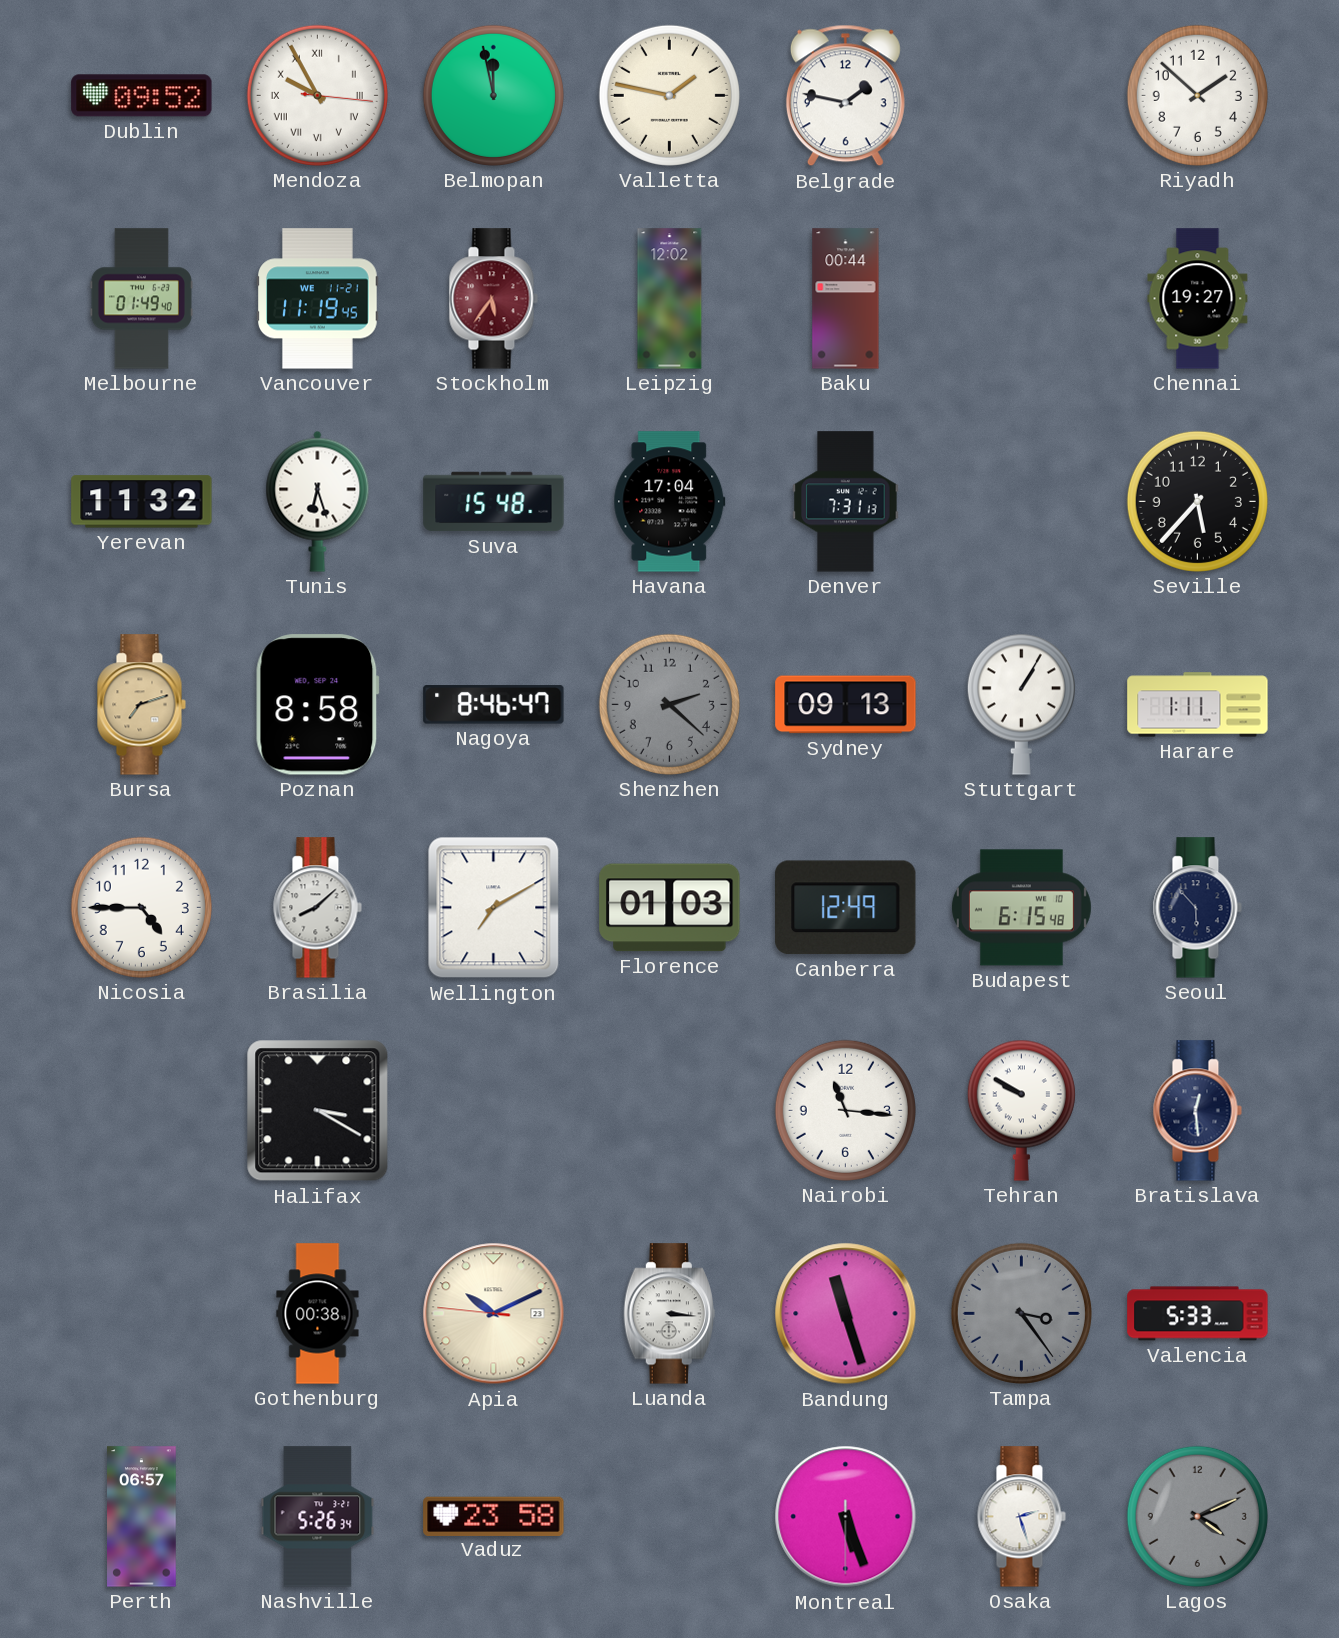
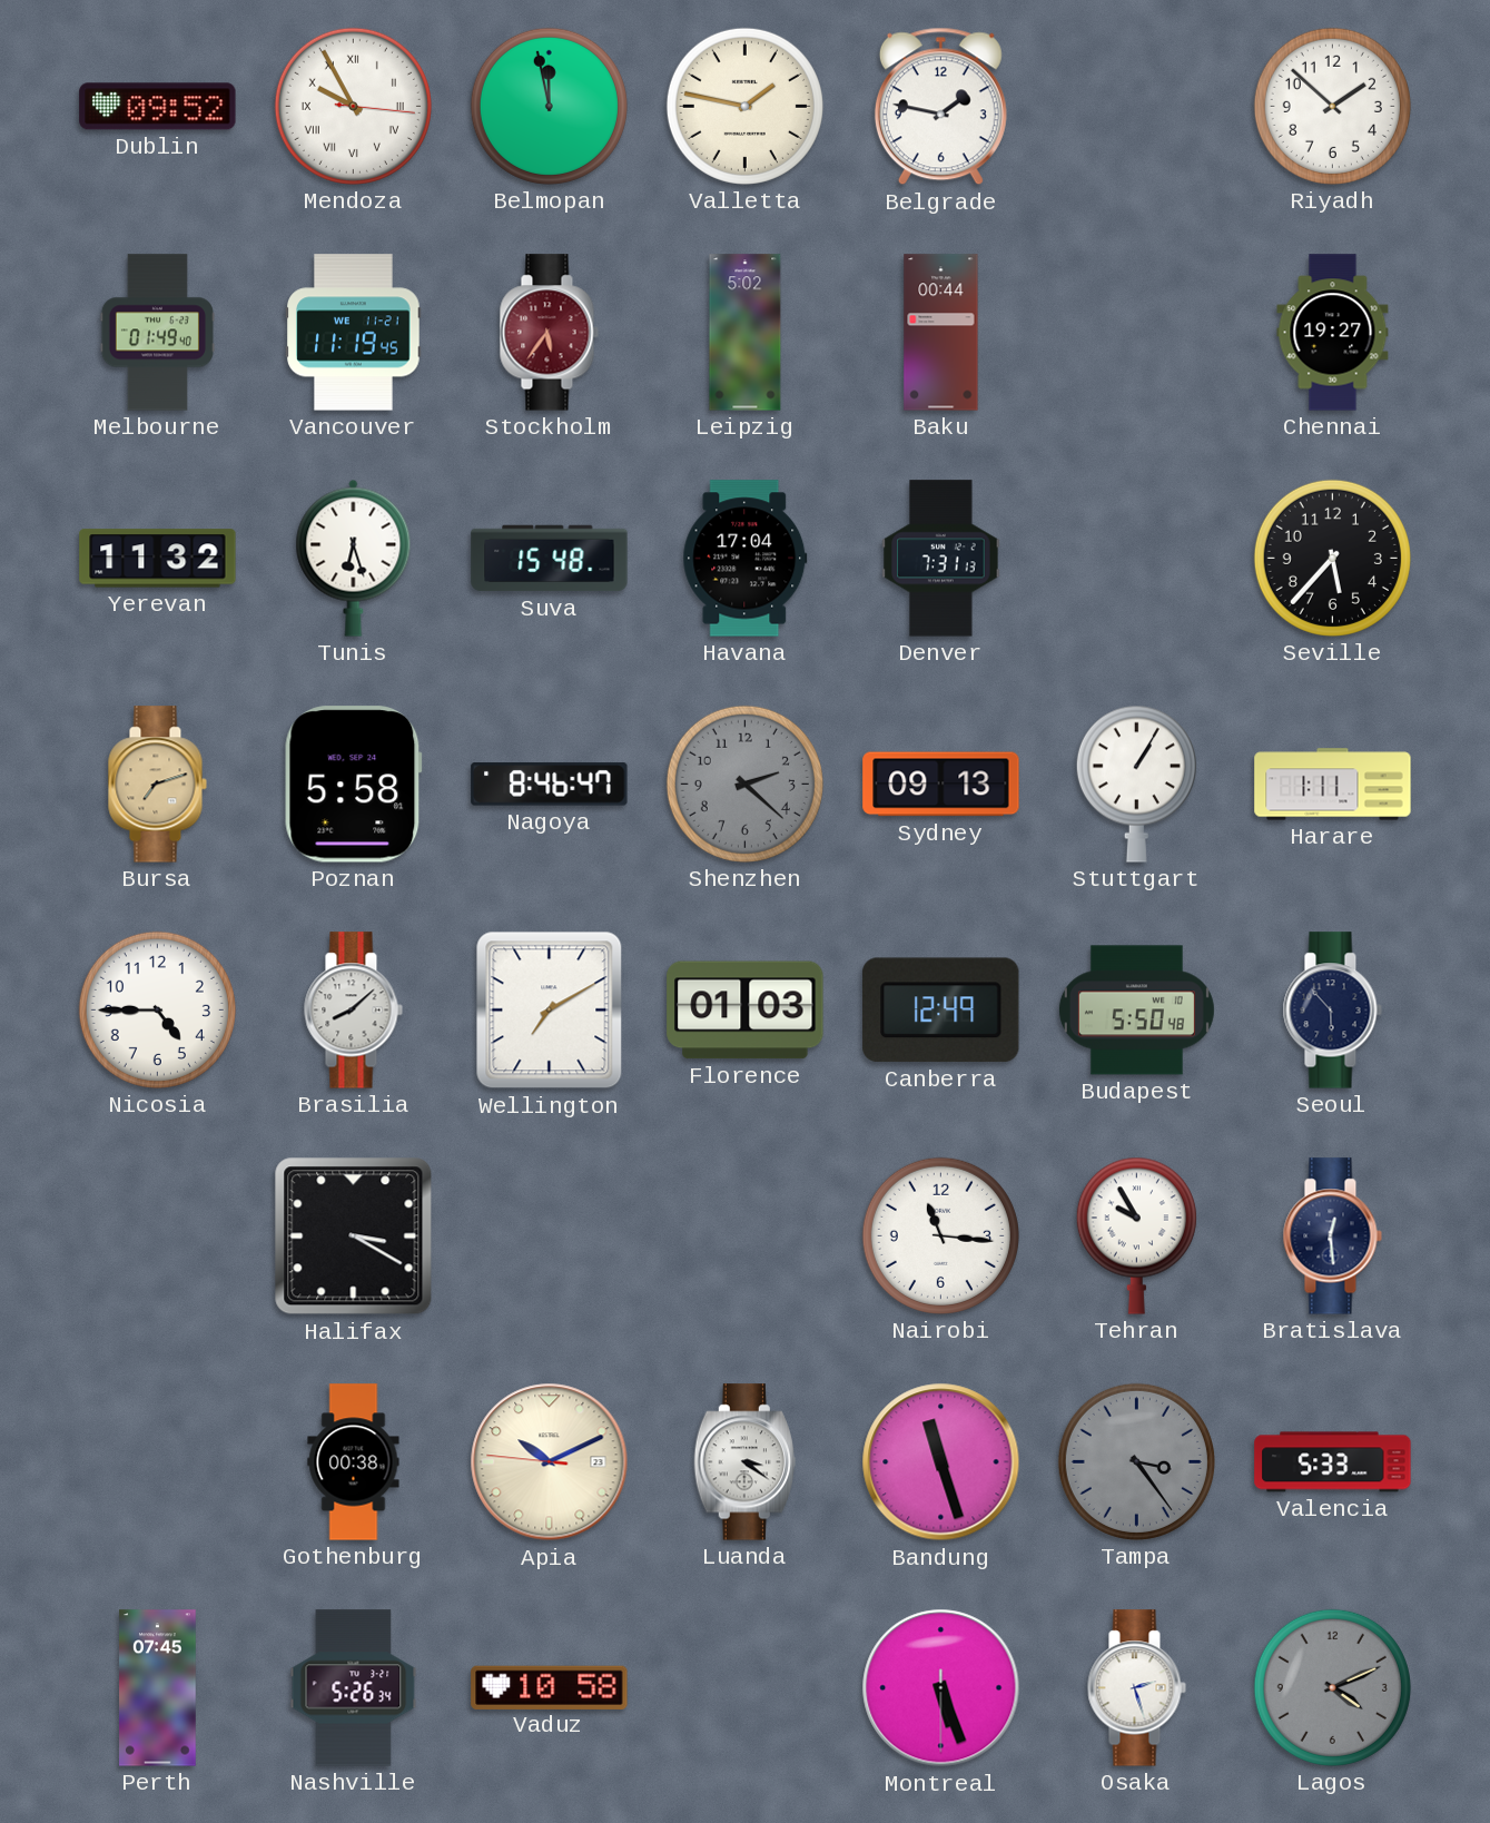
Leipzig: 12:02 -> 5:02
Poznan: 8:58 -> 5:58
Budapest: 6:15 -> 5:50
Tehran: 9:50 -> 9:55
Luanda: 3:16 -> 3:21
Perth: 06:57 -> 07:45
Vaduz: 23:58 -> 10:58
